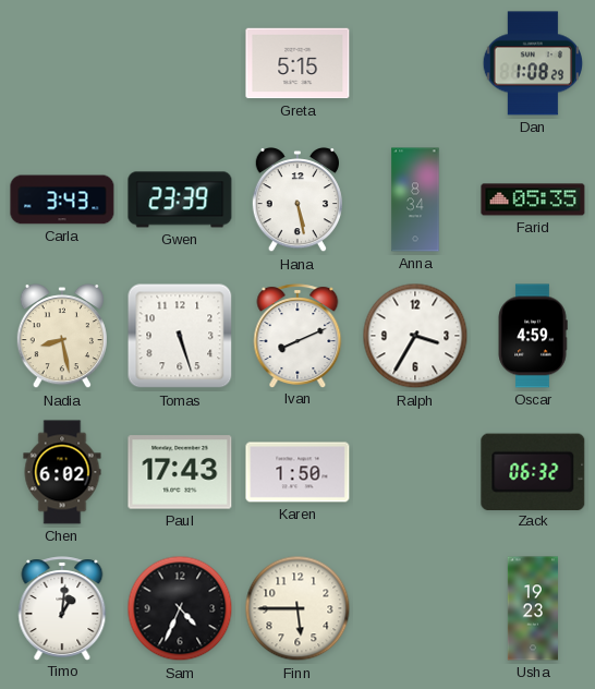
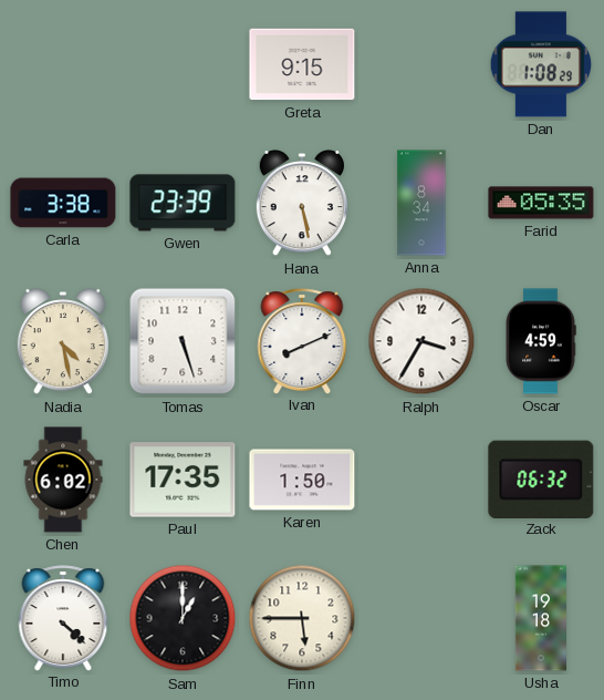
Greta: 5:15 -> 9:15
Carla: 3:43 -> 3:38
Nadia: 8:28 -> 4:28
Paul: 17:43 -> 17:35
Timo: 1:01 -> 4:22
Sam: 4:34 -> 1:00
Usha: 19:23 -> 19:18
